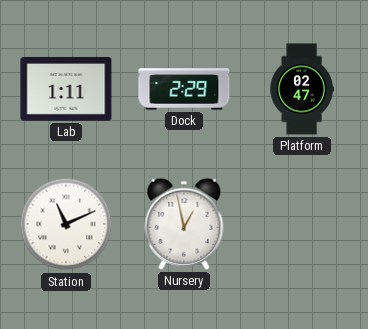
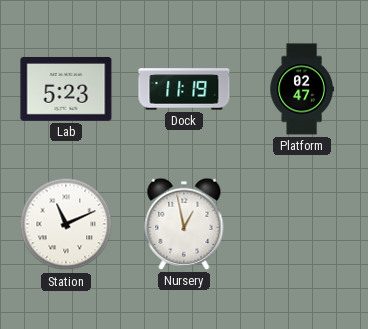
Lab: 1:11 -> 5:23
Dock: 2:29 -> 11:19
